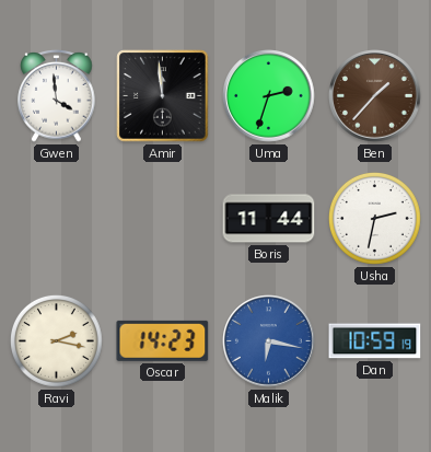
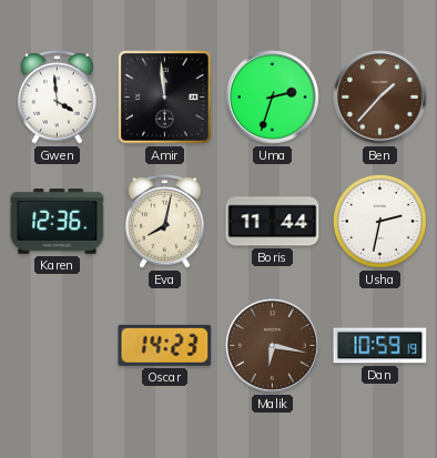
Karen: none -> 12:36
Eva: none -> 8:02
Ravi: 2:17 -> none
Malik dial: blue -> brown
